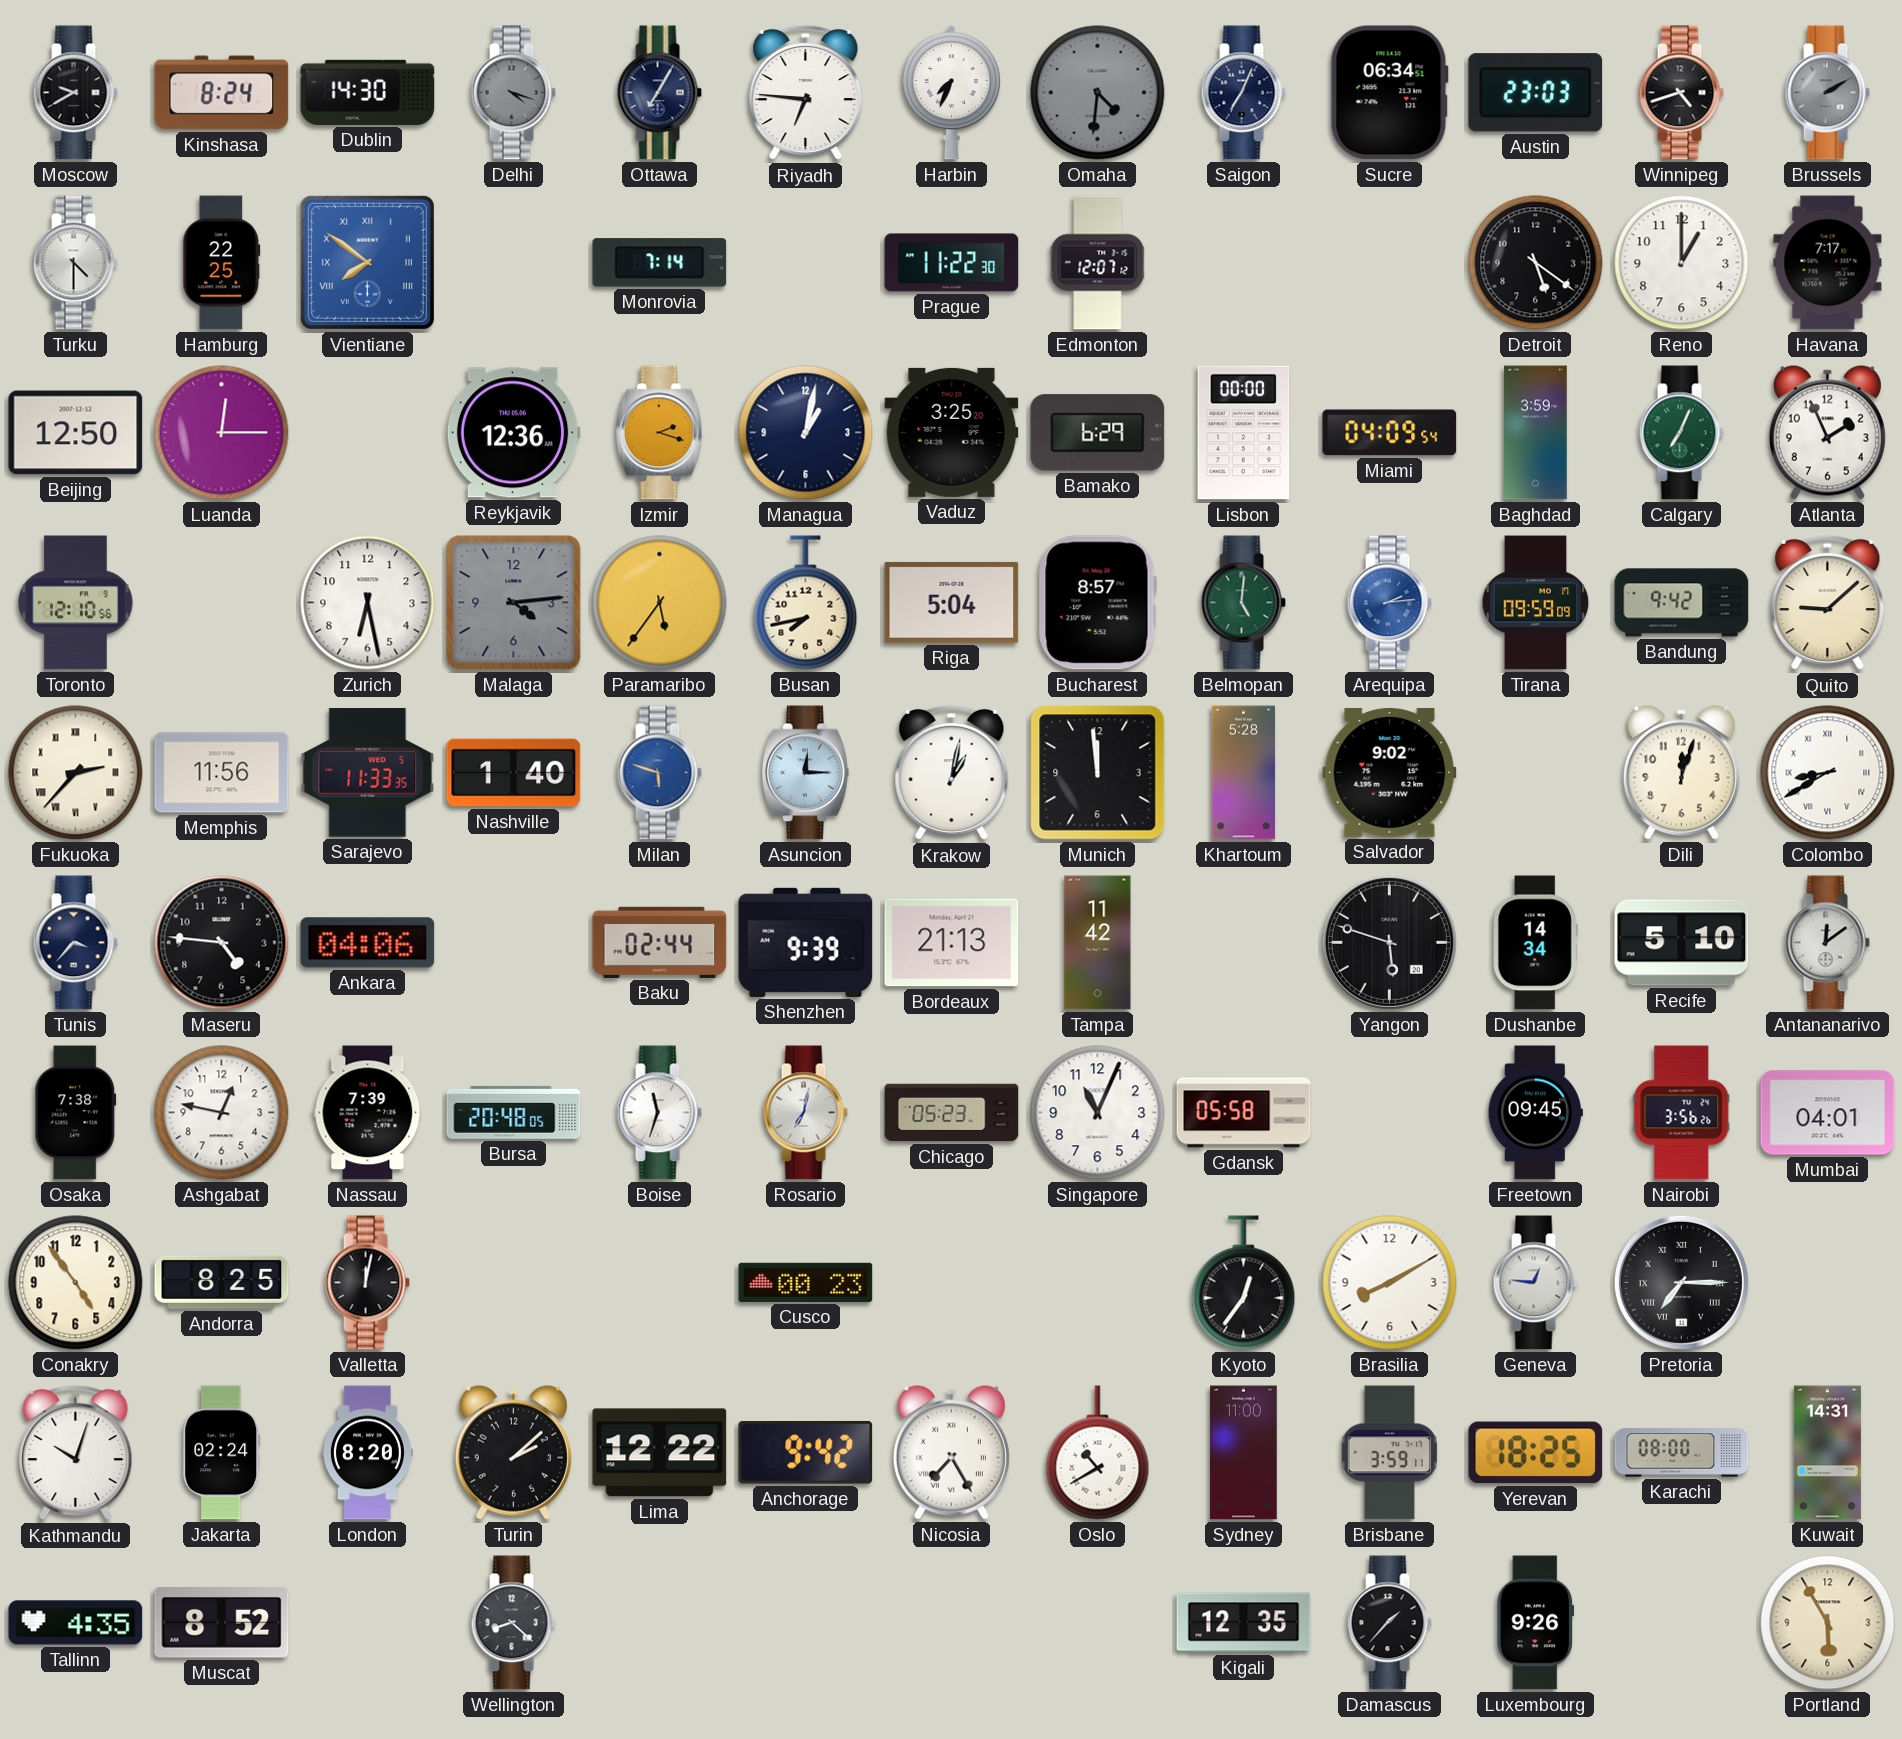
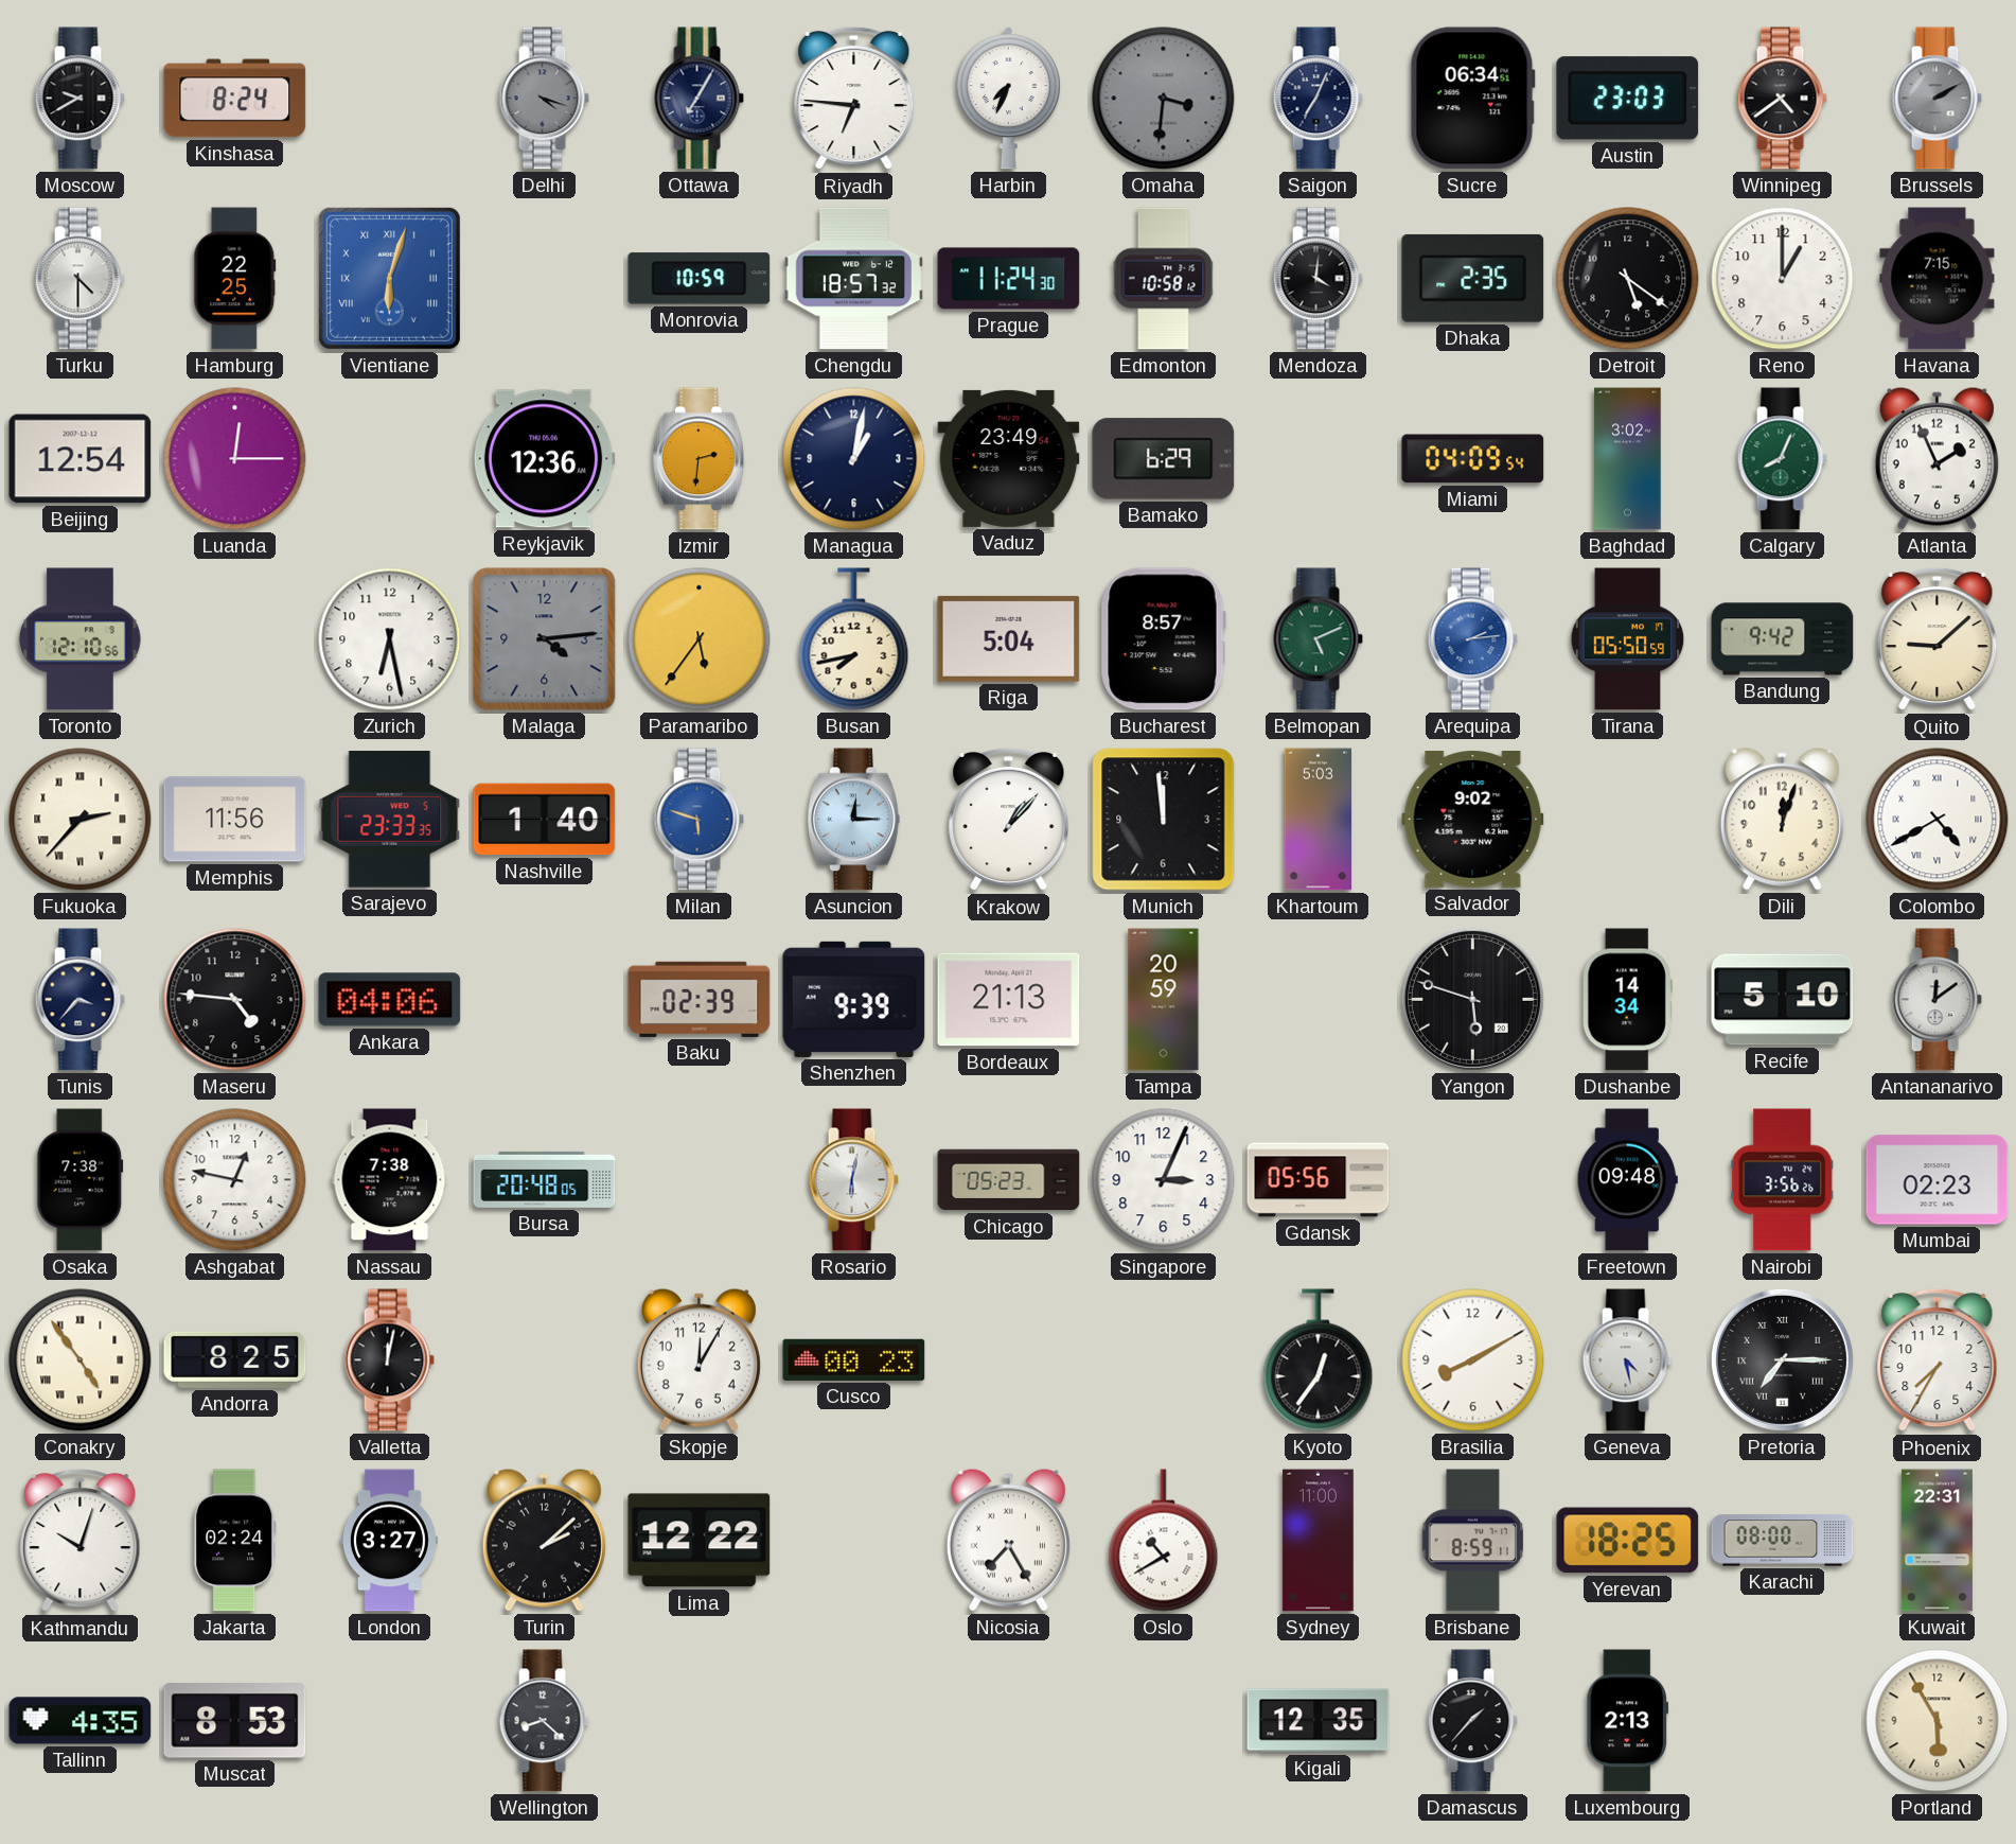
Dublin: 14:30 -> none
Omaha: 4:31 -> 3:31
Winnipeg: 4:42 -> 4:39
Vientiane: 7:51 -> 6:03
Monrovia: 7:14 -> 10:59
Chengdu: none -> 18:57
Prague: 11:22 -> 11:24
Edmonton: 12:07 -> 10:58
Mendoza: none -> 4:01
Dhaka: none -> 2:35
Havana: 7:17 -> 7:15
Beijing: 12:50 -> 12:54
Izmir: 2:18 -> 2:31
Vaduz: 3:25 -> 23:49
Lisbon: 00:00 -> none
Baghdad: 3:59 -> 3:02
Calgary: 7:04 -> 8:04
Belmopan: 5:01 -> 5:11
Tirana: 09:59 -> 05:50
Sarajevo: 11:33 -> 23:33
Krakow: 1:02 -> 1:07
Khartoum: 5:28 -> 5:03
Colombo: 8:40 -> 4:40
Baku: 02:44 -> 02:39
Tampa: 11:42 -> 20:59
Nassau: 7:39 -> 7:38
Boise: 11:33 -> none
Rosario: 7:02 -> 6:02
Singapore: 11:04 -> 3:04
Gdansk: 05:58 -> 05:56
Freetown: 09:45 -> 09:48
Mumbai: 04:01 -> 02:23
Conakry numerals: Arabic -> Roman
Skopje: none -> 12:05
Geneva: 12:46 -> 4:28
Phoenix: none -> 7:35
London: 8:20 -> 3:27
Anchorage: 9:42 -> none
Brisbane: 3:59 -> 8:59
Kuwait: 14:31 -> 22:31
Muscat: 8:52 -> 8:53
Luxembourg: 9:26 -> 2:13
